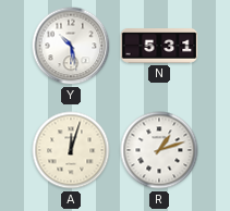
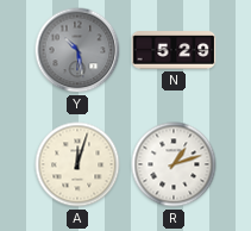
Y dial: white -> grey
N: 5:31 -> 5:29
